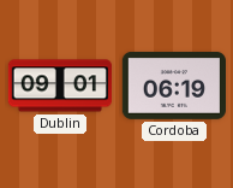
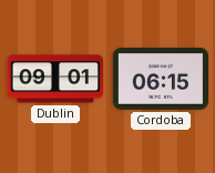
Cordoba: 06:19 -> 06:15
